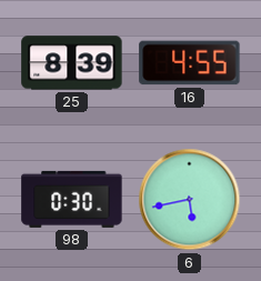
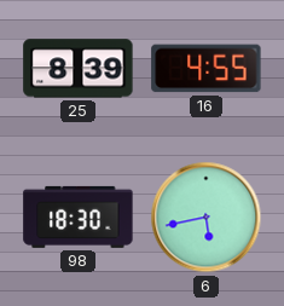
98: 0:30 -> 18:30
